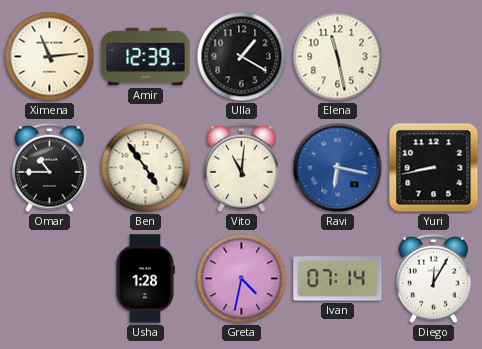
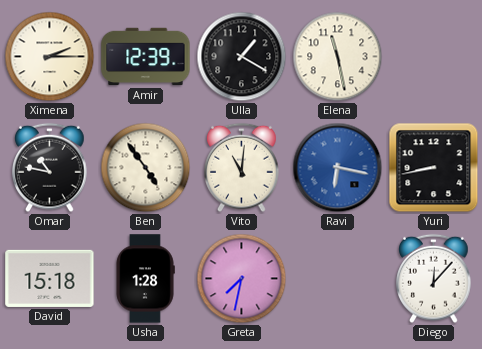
Ximena: 11:14 -> 2:15
Omar: 10:45 -> 10:47
David: none -> 15:18
Greta: 4:32 -> 7:32
Ivan: 07:14 -> none
Diego: 12:05 -> 12:07
